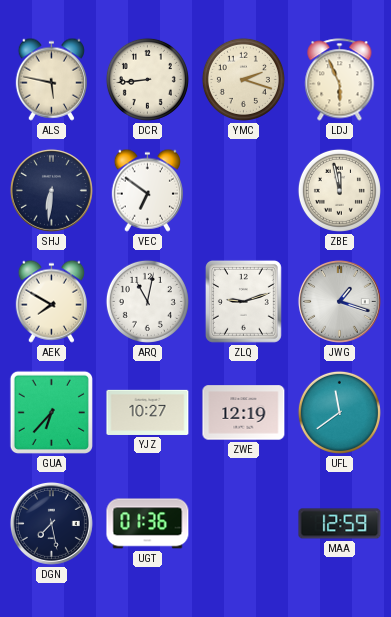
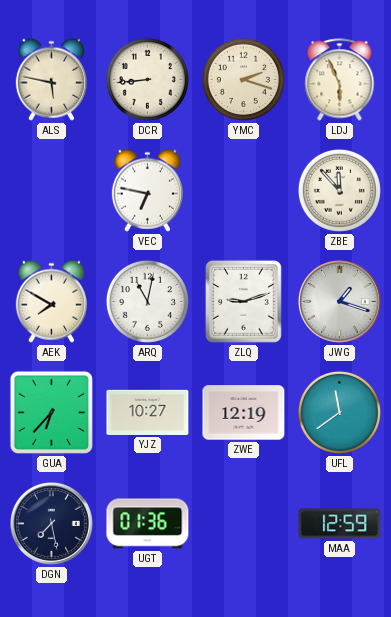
SHJ: 6:31 -> none
VEC: 6:51 -> 6:47
ZBE: 11:58 -> 11:53
